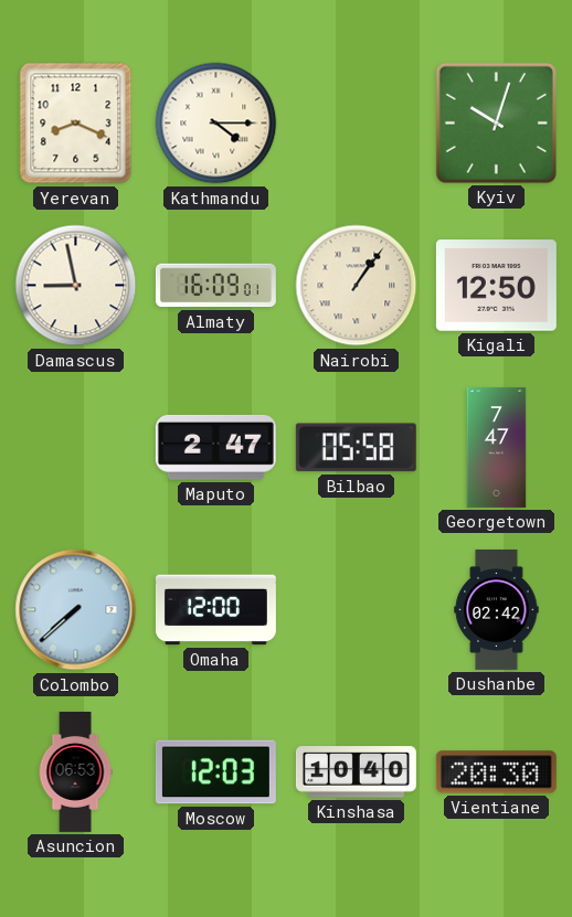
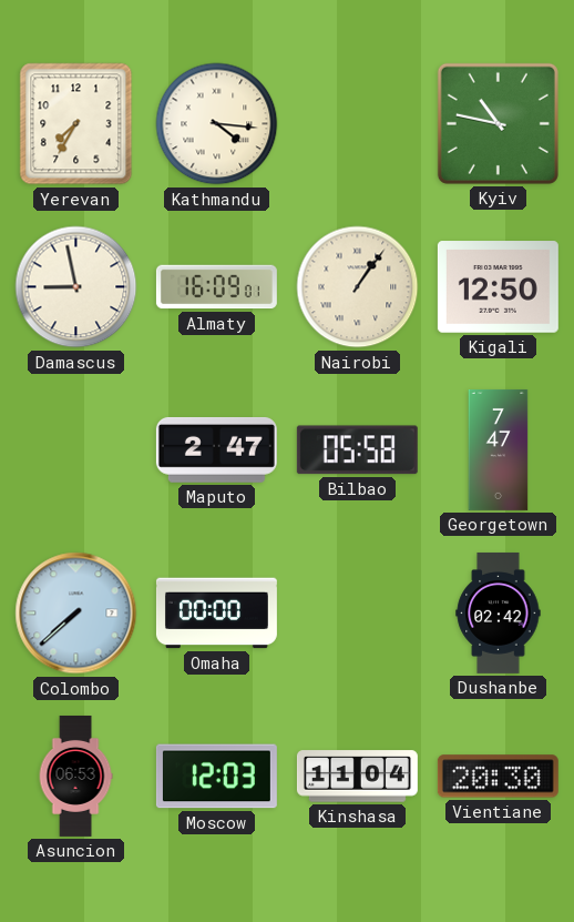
Yerevan: 8:19 -> 7:35
Kathmandu: 4:15 -> 4:16
Kyiv: 10:03 -> 10:47
Omaha: 12:00 -> 00:00
Kinshasa: 10:40 -> 11:04
